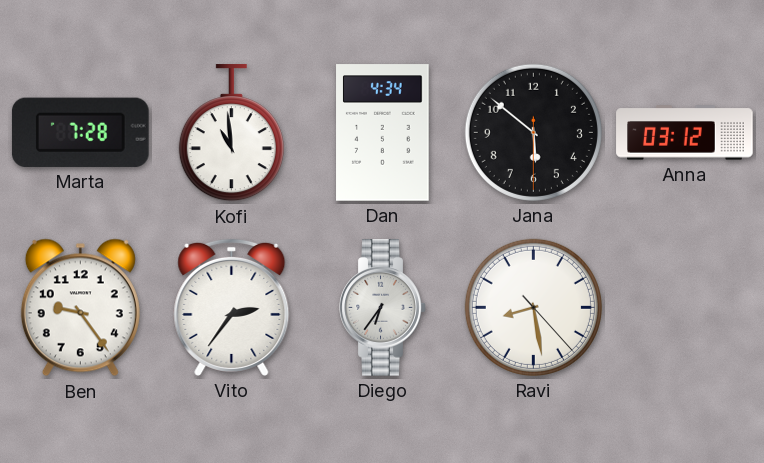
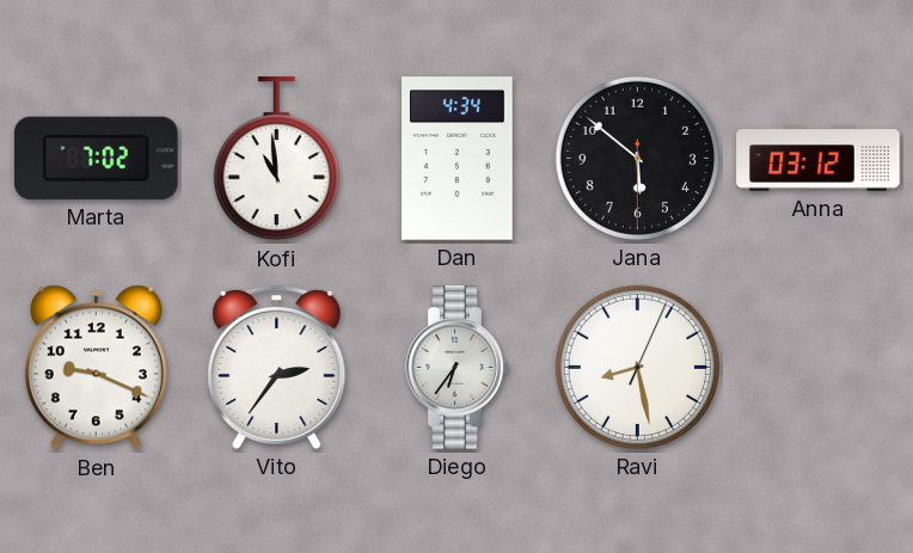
Marta: 7:28 -> 7:02
Ben: 9:24 -> 9:19
Ravi: 8:28:23 -> 8:28:04
